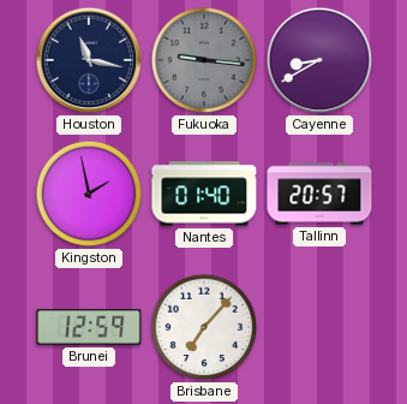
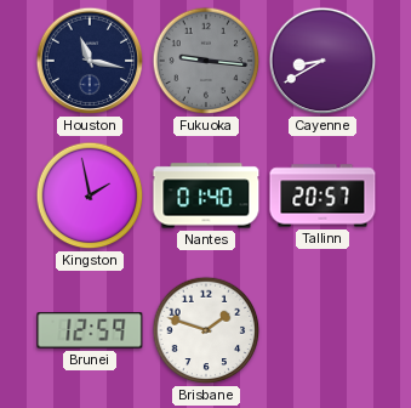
Brisbane: 7:07 -> 1:48
